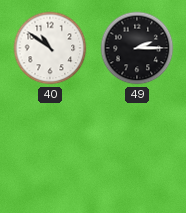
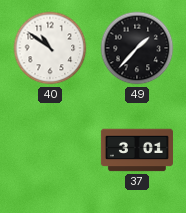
49: 2:15 -> 1:37
37: none -> 3:01
